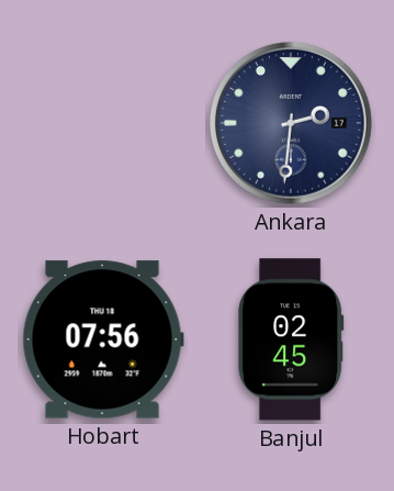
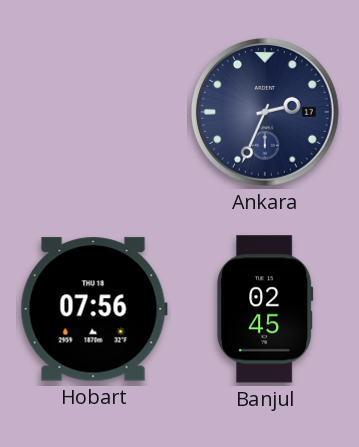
Ankara: 2:31 -> 2:34
